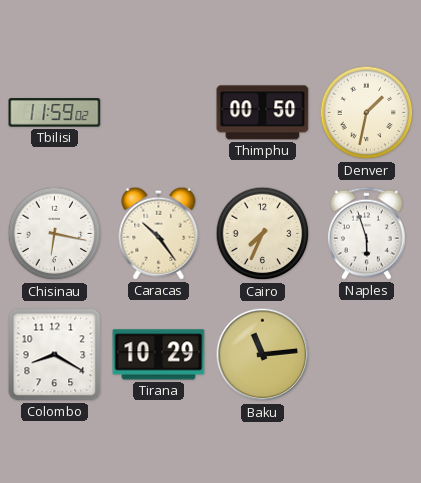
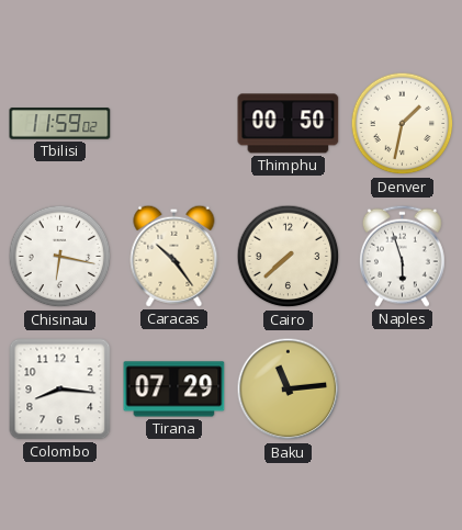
Cairo: 7:34 -> 7:38
Colombo: 8:20 -> 8:16
Tirana: 10:29 -> 07:29
